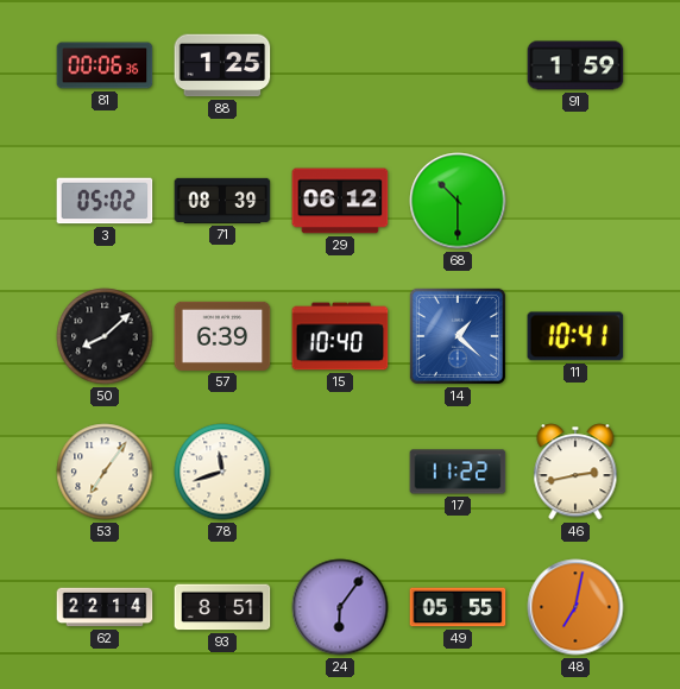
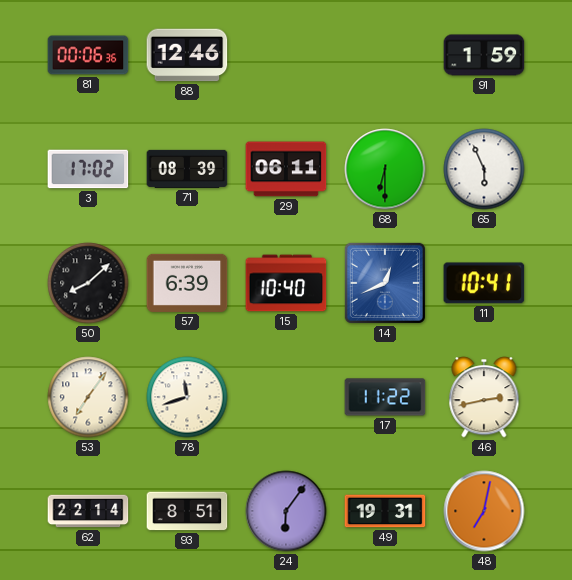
88: 1:25 -> 12:46
3: 05:02 -> 17:02
29: 06:12 -> 06:11
68: 10:30 -> 6:30
65: none -> 5:56
14: 1:22 -> 12:41
49: 05:55 -> 19:31
